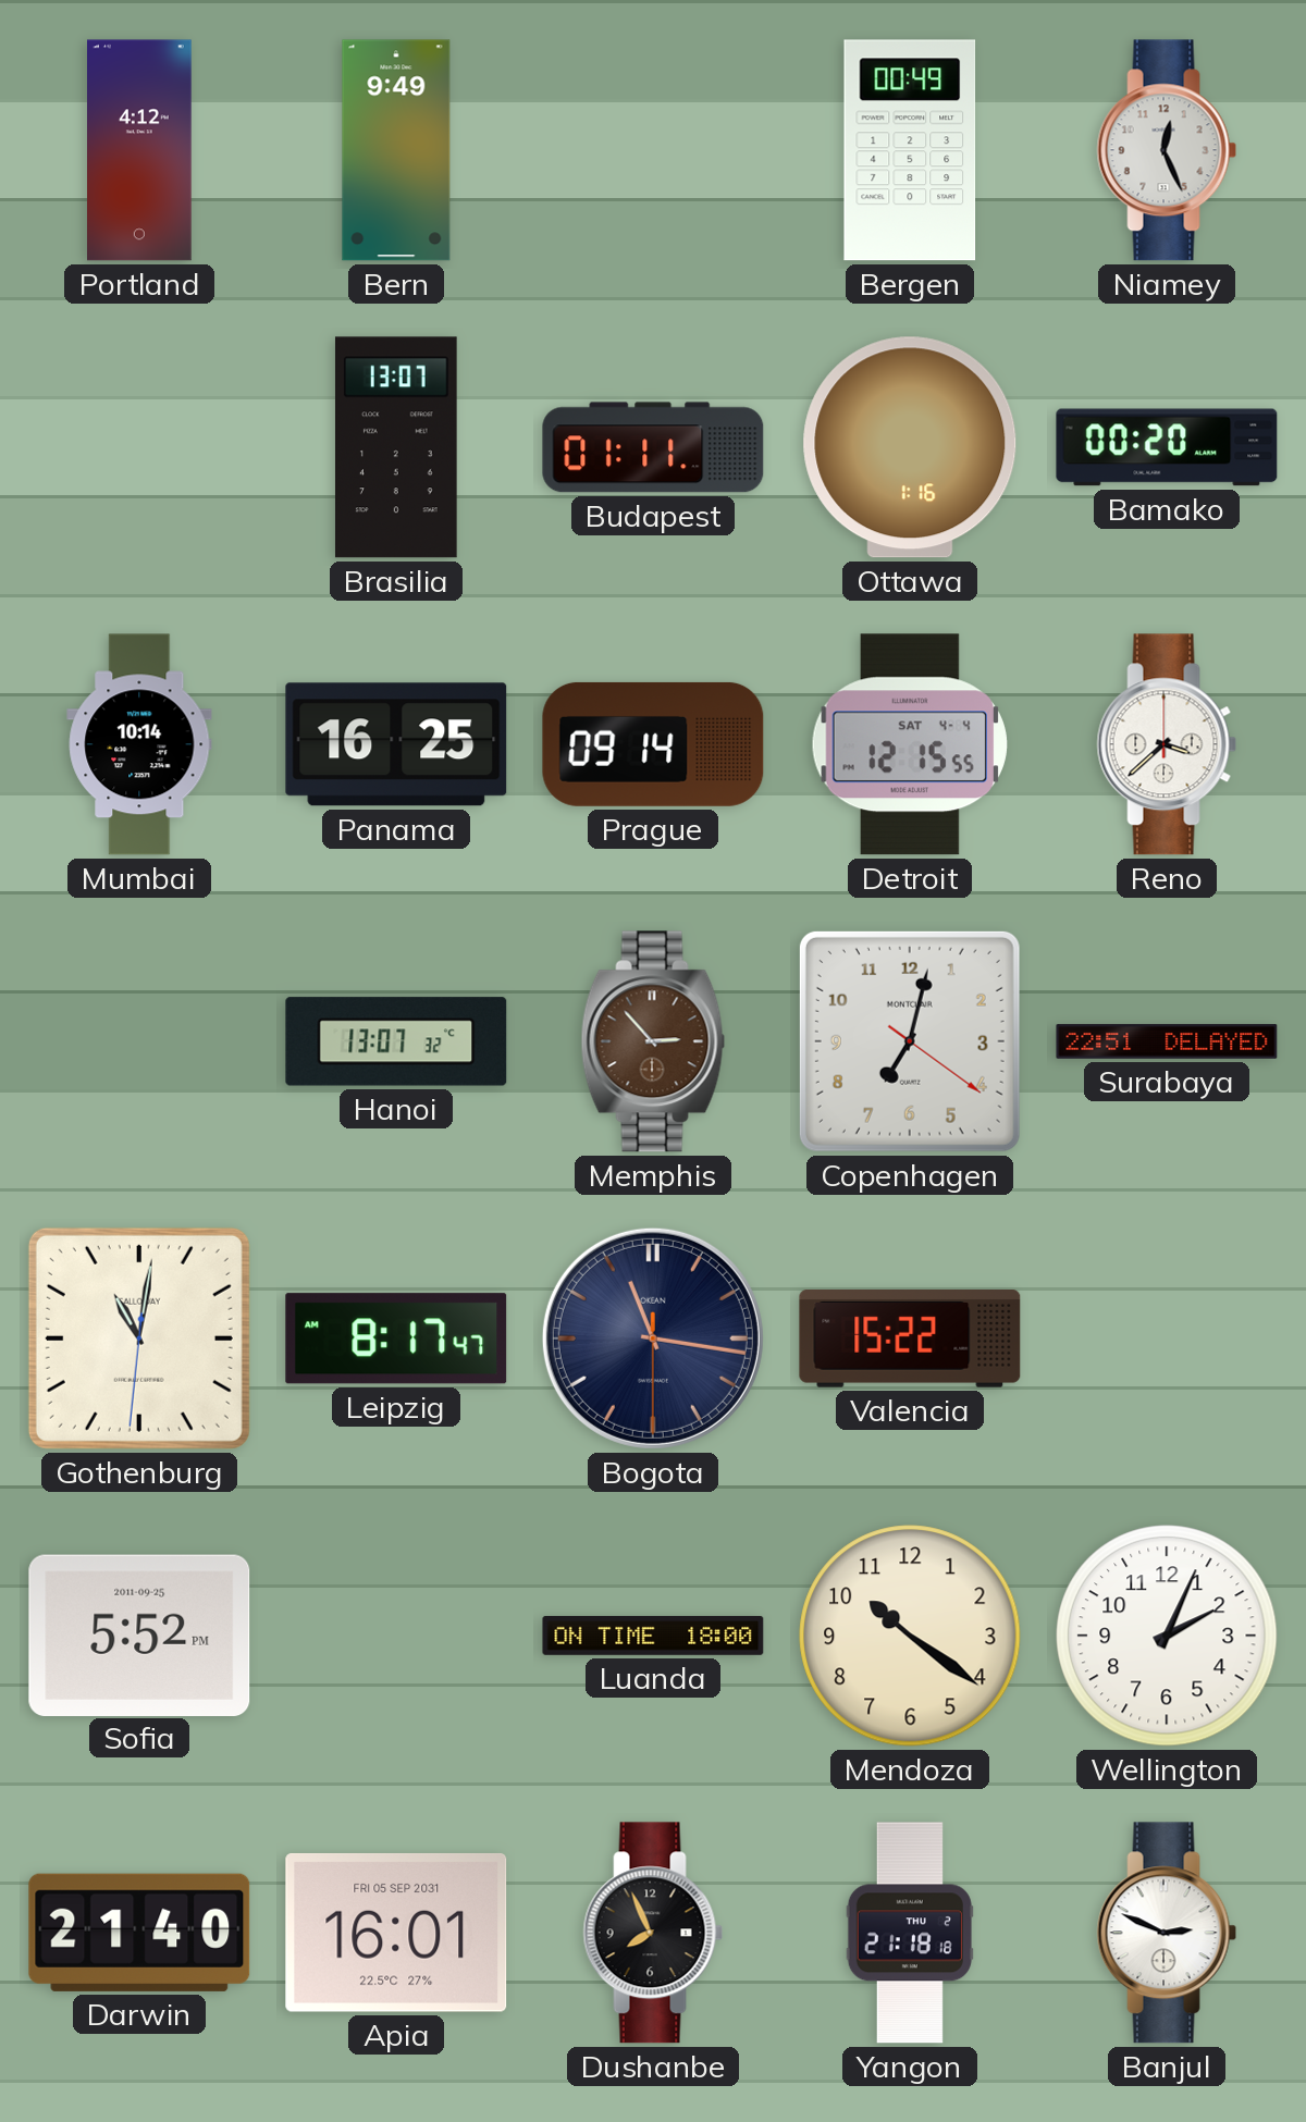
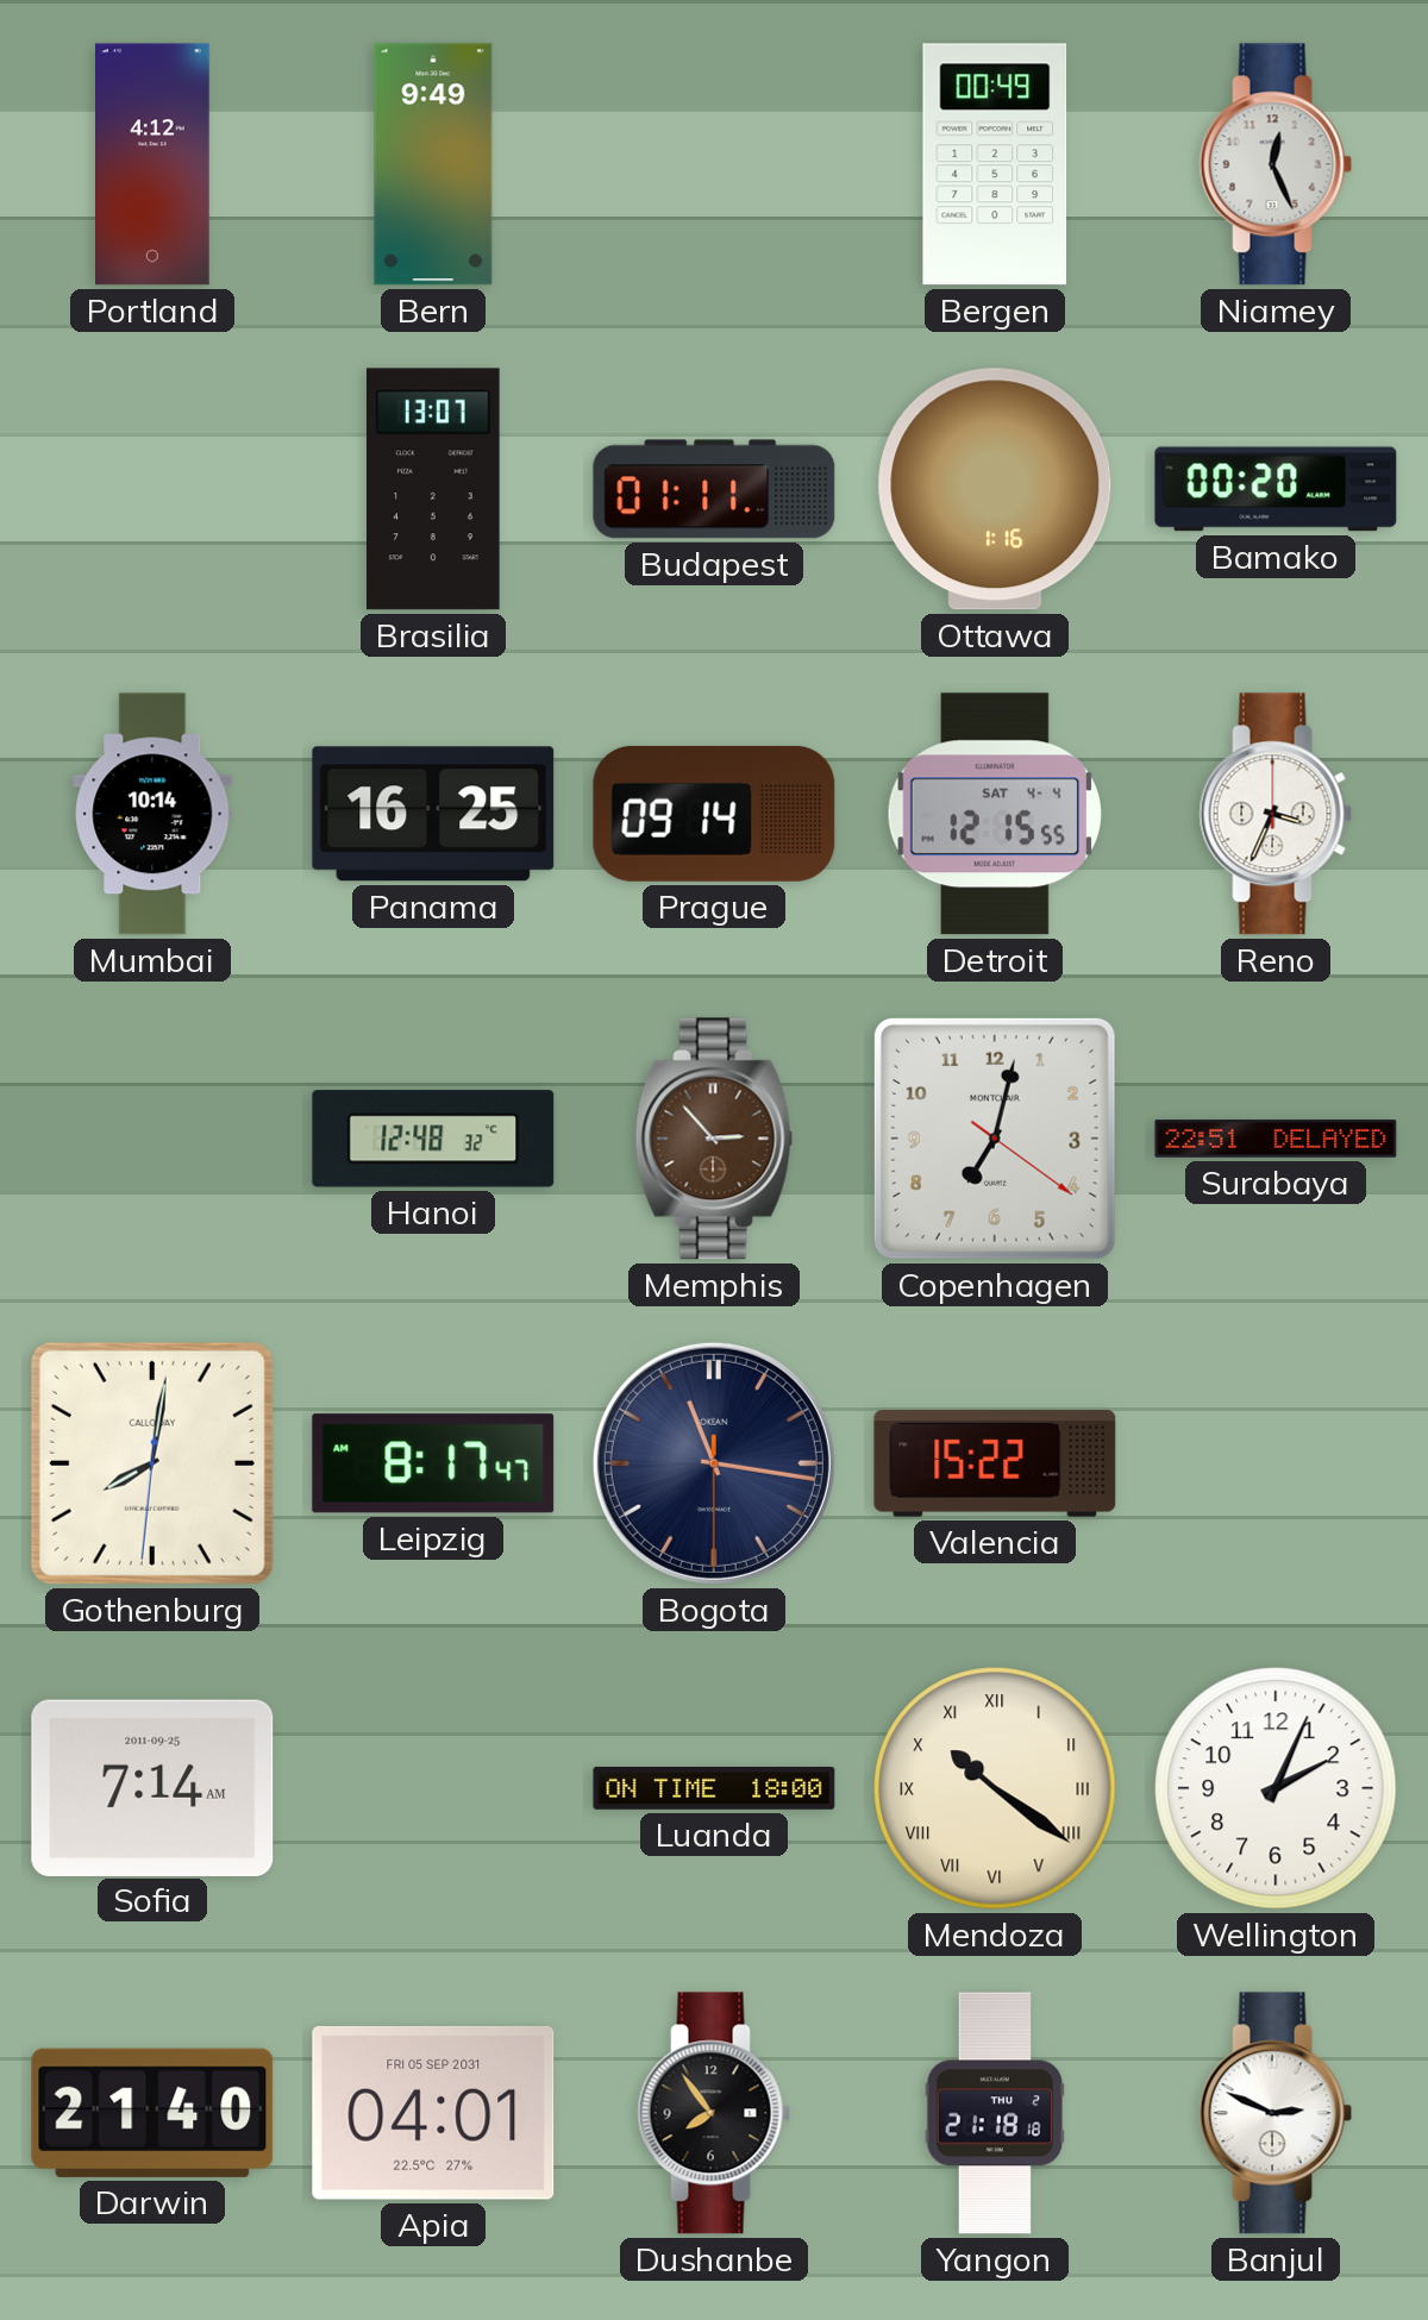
Reno: 3:38 -> 3:34
Hanoi: 13:07 -> 12:48
Gothenburg: 11:01 -> 8:01
Sofia: 5:52 -> 7:14
Mendoza numerals: Arabic -> Roman
Apia: 16:01 -> 04:01
Dushanbe: 7:56 -> 7:54
